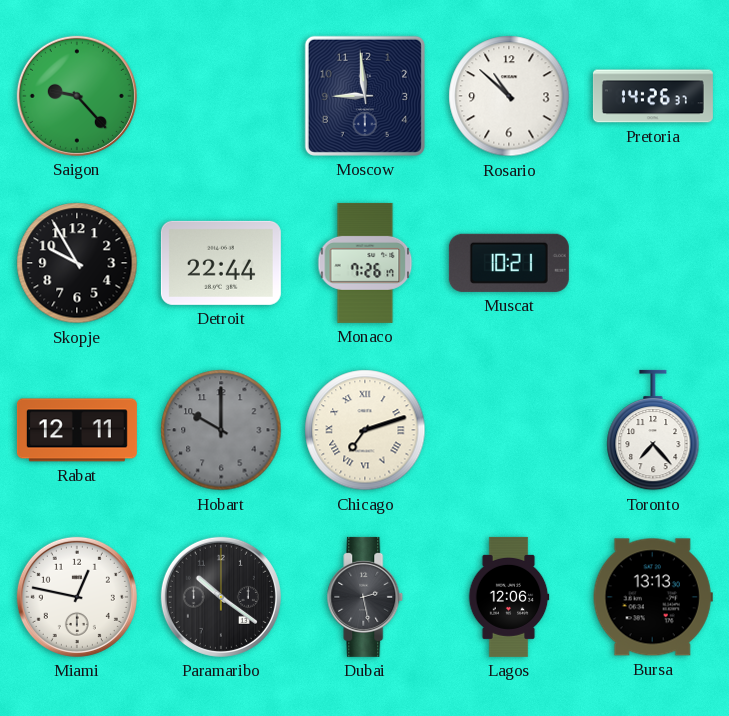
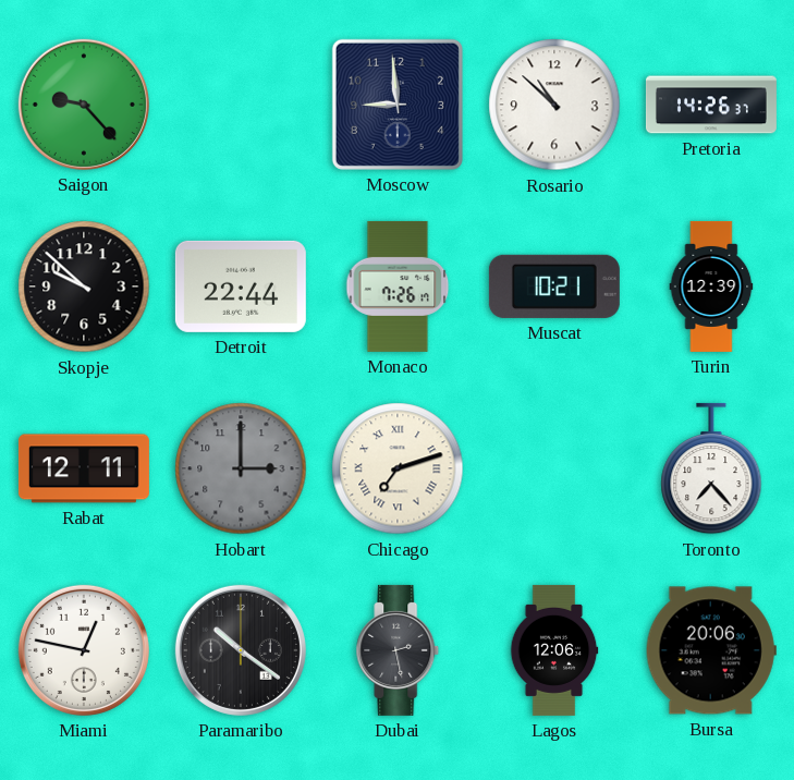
Skopje: 9:55 -> 9:52
Turin: none -> 12:39
Hobart: 10:00 -> 3:00
Bursa: 13:13 -> 20:06
